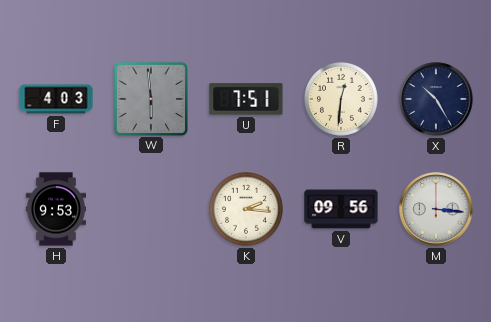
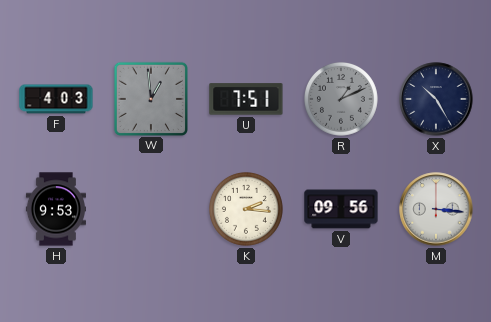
W: 5:59 -> 12:59
R: 12:31 -> 1:11
R dial: cream -> grey
